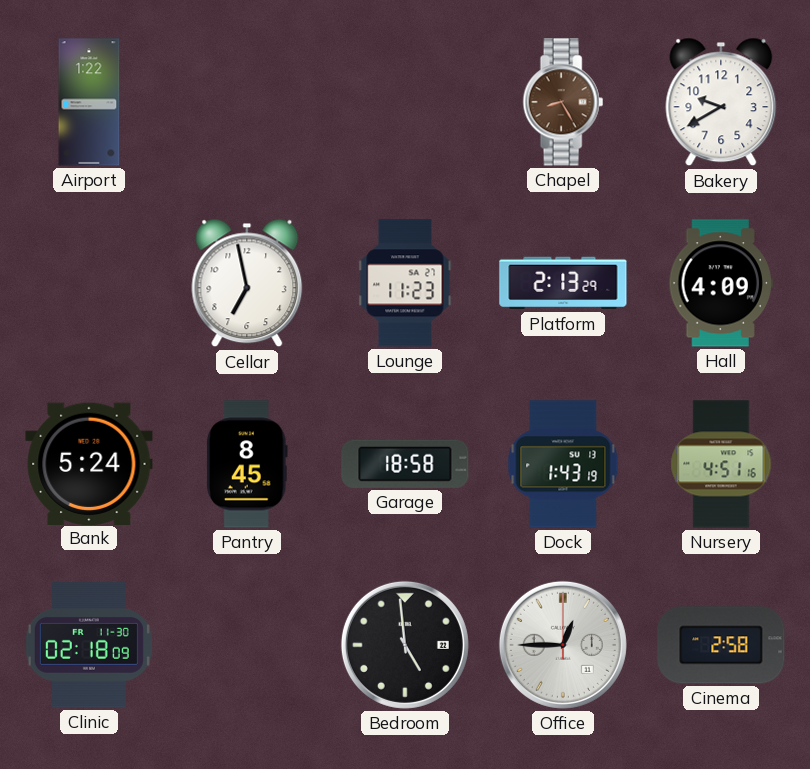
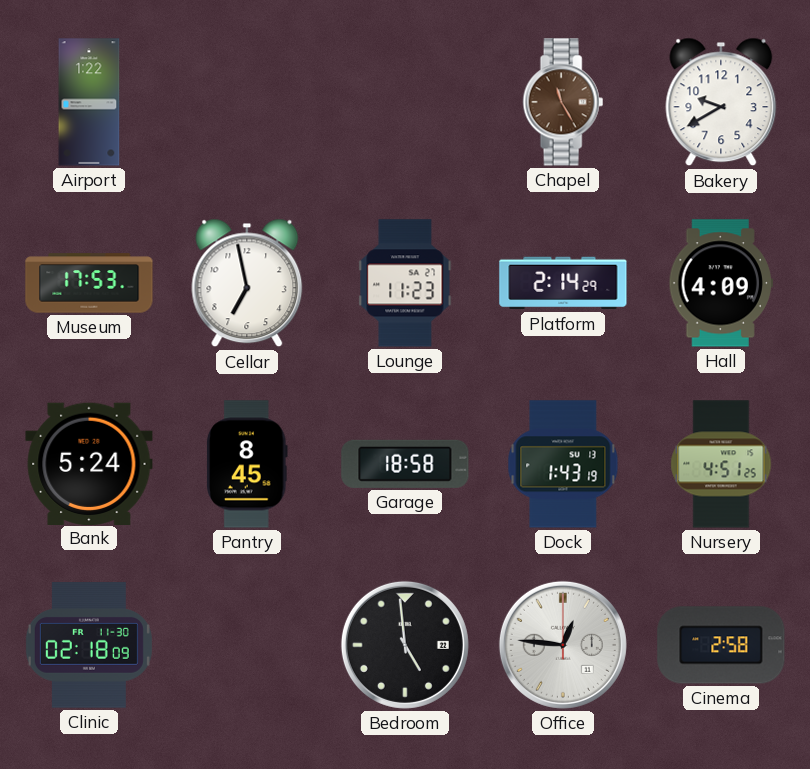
Chapel: 8:25 -> 11:25
Museum: none -> 17:53
Platform: 2:13 -> 2:14
Nursery: 4:51:16 -> 4:51:25
Office: 12:45 -> 12:46
